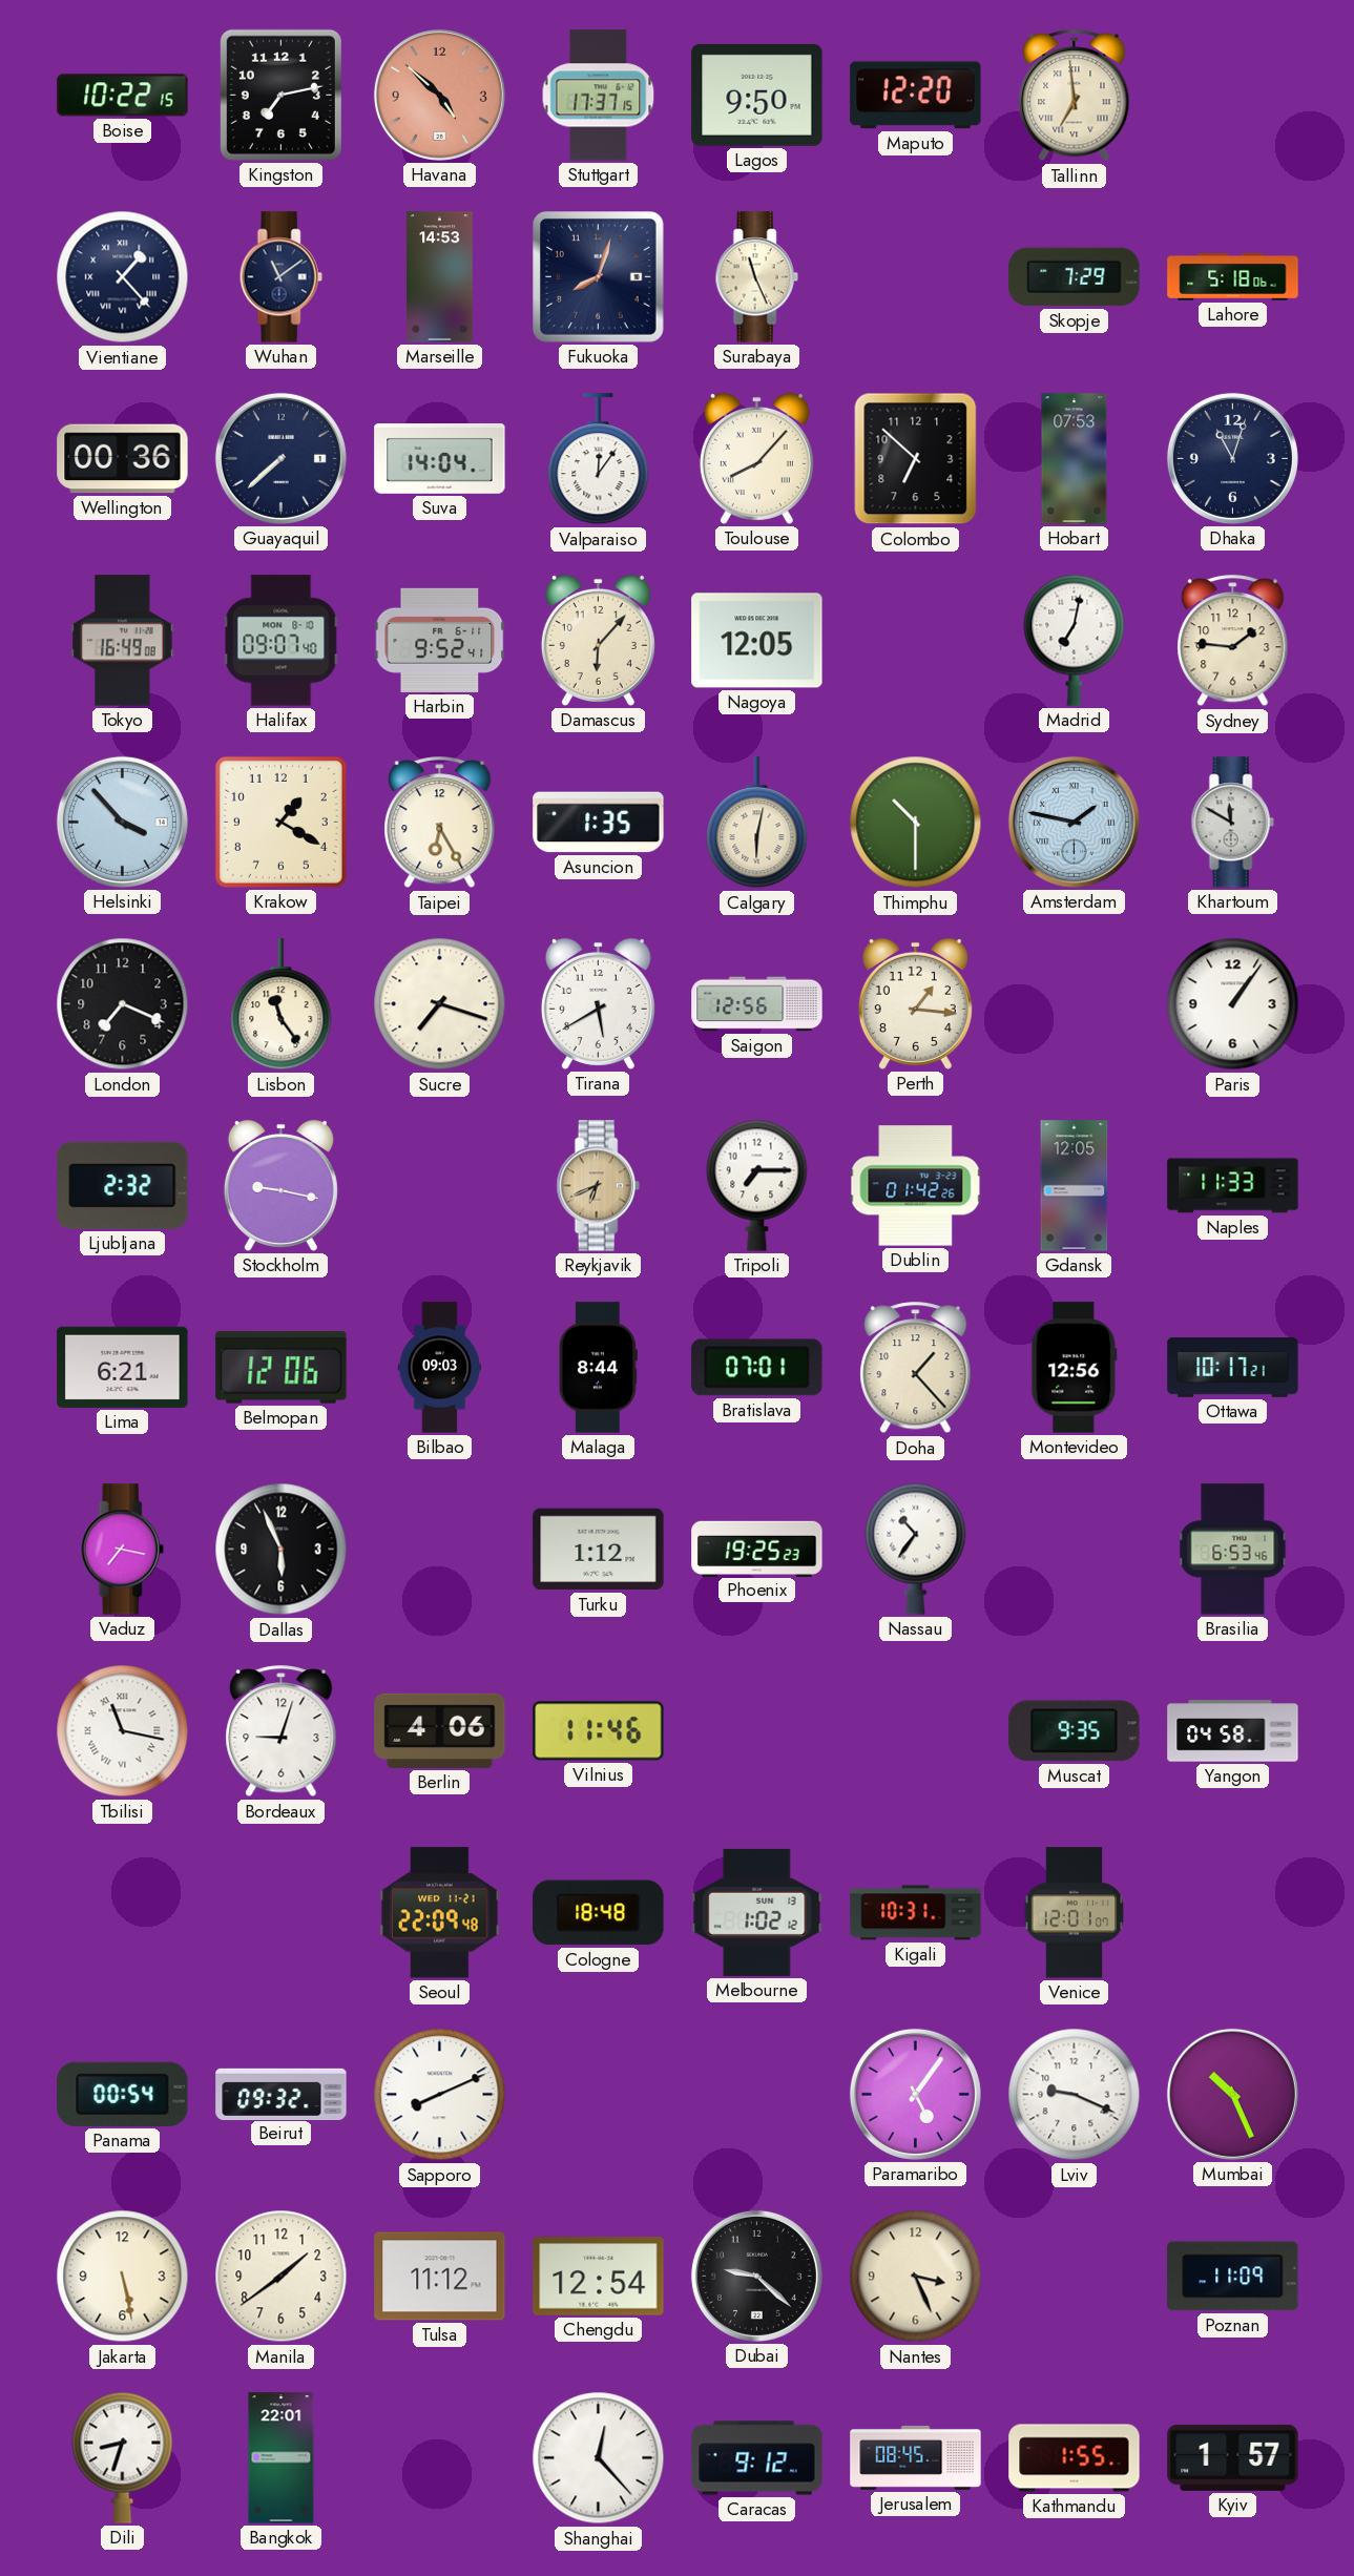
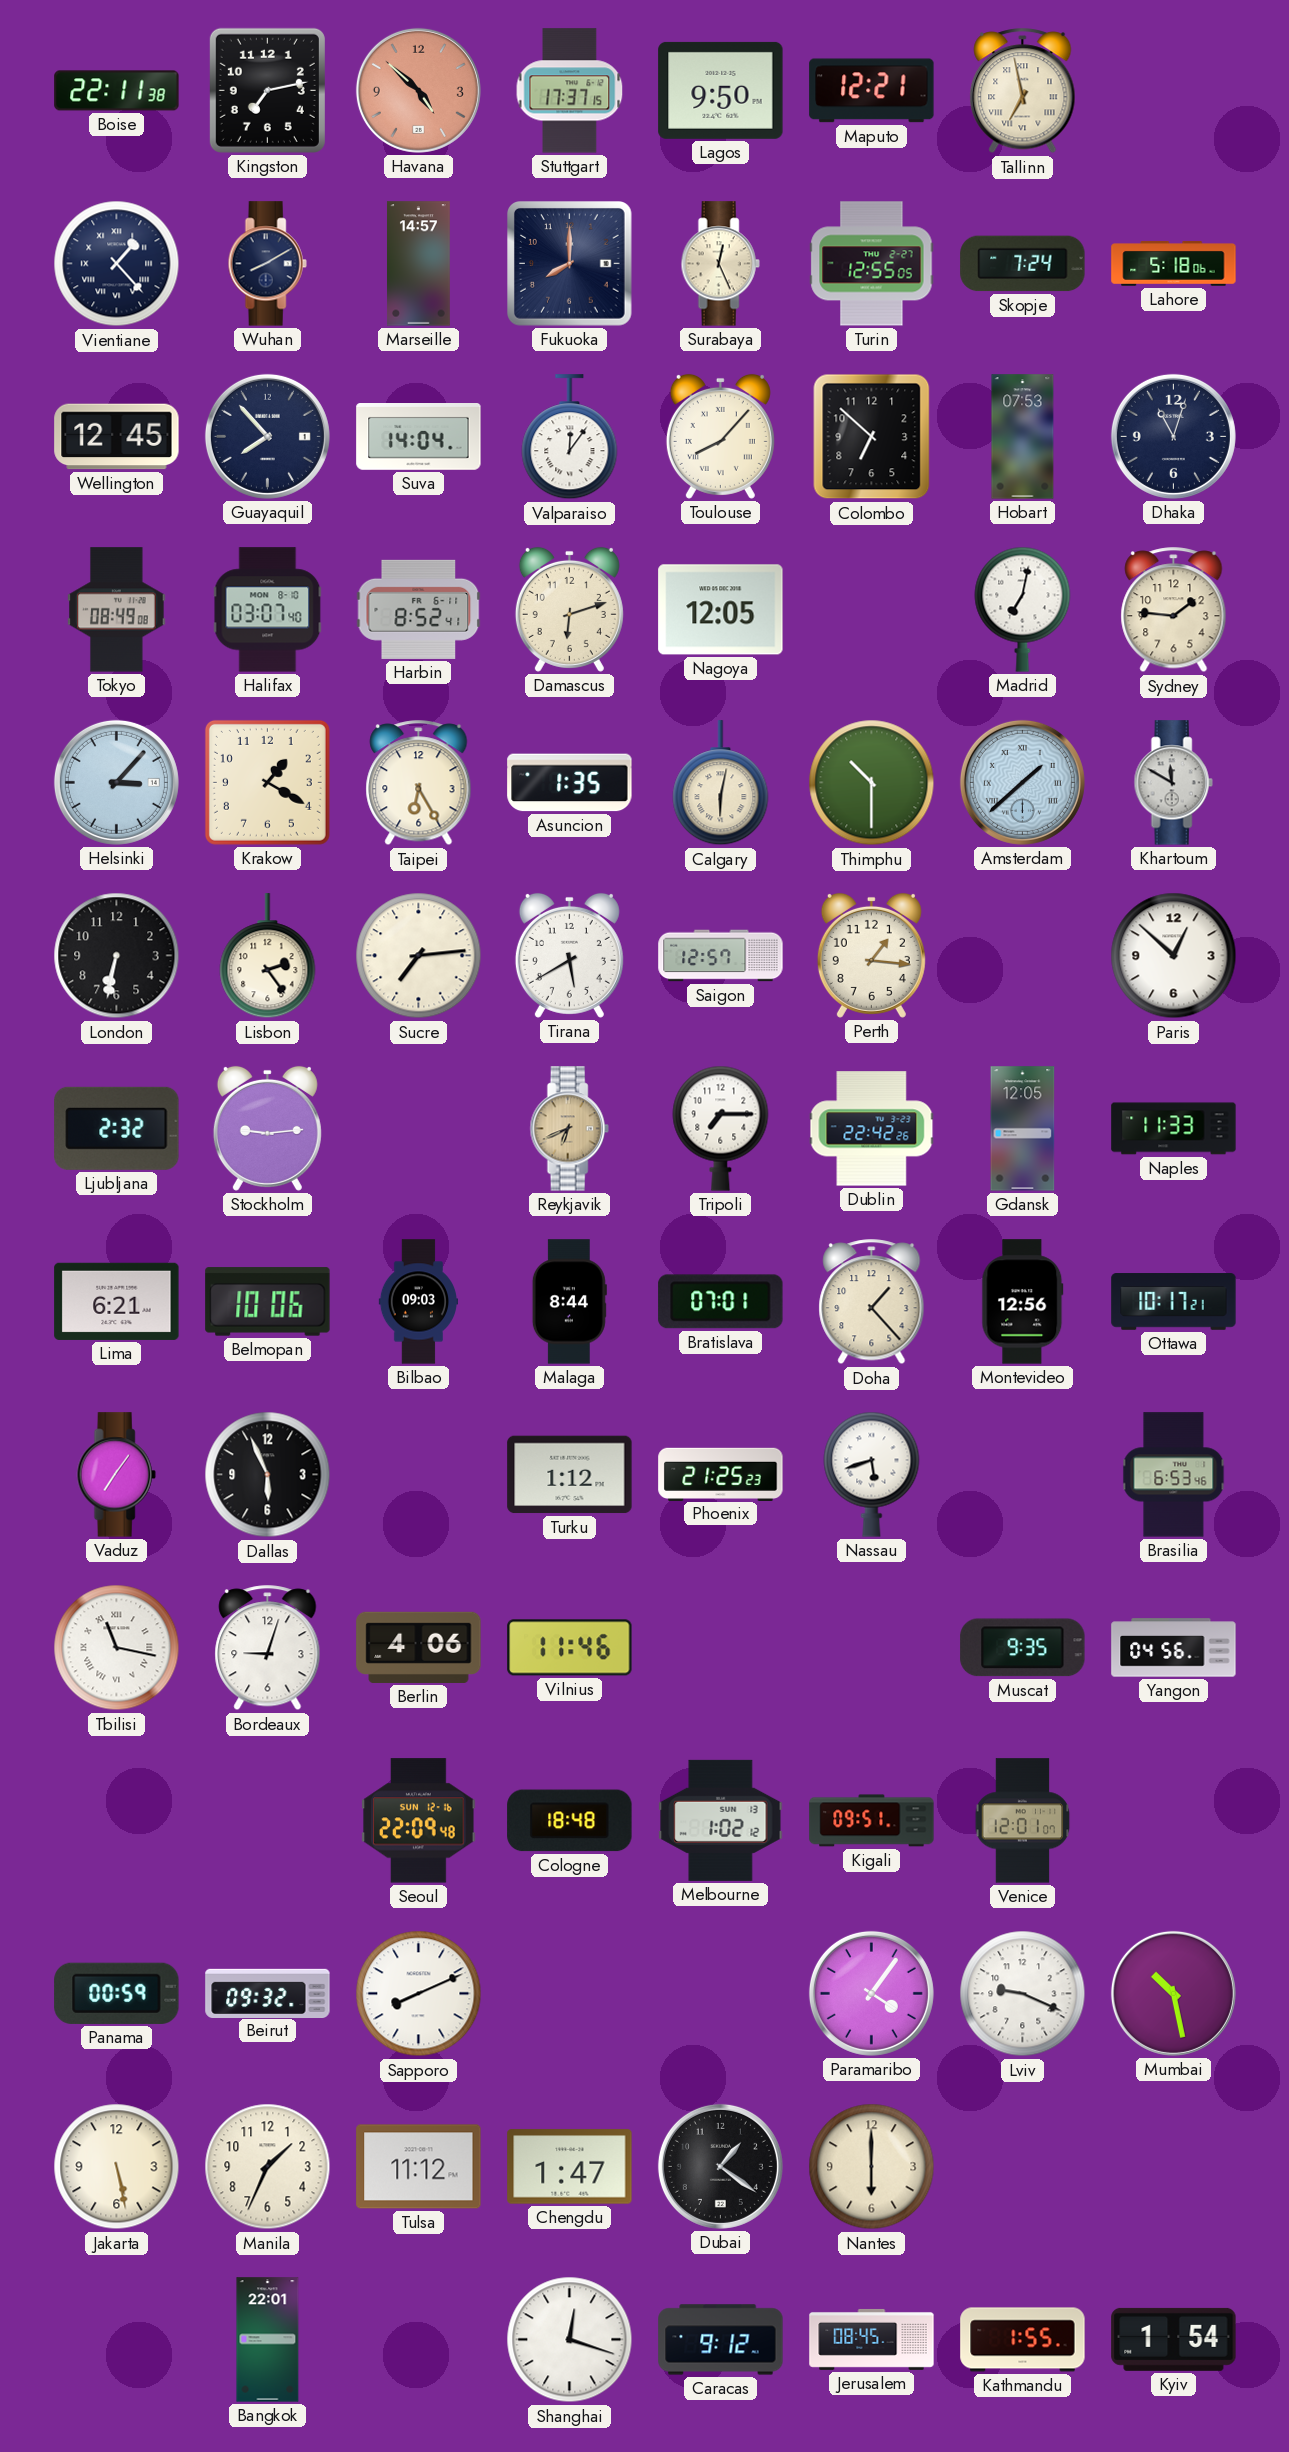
Boise: 10:22 -> 22:11
Maputo: 12:20 -> 12:21
Tallinn: 6:59 -> 6:58
Wuhan: 11:09 -> 8:10
Marseille: 14:53 -> 14:57
Fukuoka: 8:03 -> 8:00
Surabaya: 11:26 -> 12:26
Turin: none -> 12:55
Skopje: 7:29 -> 7:24
Wellington: 00:36 -> 12:45
Guayaquil: 7:38 -> 7:53
Tokyo: 16:49 -> 08:49
Halifax: 09:07 -> 03:07
Harbin: 9:52 -> 8:52
Damascus: 6:07 -> 6:12
Helsinki: 3:53 -> 3:07
Amsterdam: 1:47 -> 1:38
London: 7:19 -> 6:32
Lisbon: 11:24 -> 2:24
Sucre: 7:18 -> 7:14
Saigon: 12:56 -> 12:57
Paris: 1:06 -> 12:52
Stockholm: 9:17 -> 9:14
Dublin: 01:42 -> 22:42
Belmopan: 12:06 -> 10:06
Vaduz: 7:17 -> 7:06
Phoenix: 19:25 -> 21:25
Nassau: 10:36 -> 5:42
Yangon: 04:58 -> 04:56
Seoul date: WED 11-21 -> SUN 12-16
Kigali: 10:31 -> 09:51
Panama: 00:54 -> 00:59
Paramaribo: 5:06 -> 4:06
Mumbai: 10:26 -> 10:28
Manila: 1:39 -> 1:34
Chengdu: 12:54 -> 1:47
Dubai: 9:22 -> 1:21
Nantes: 3:26 -> 6:00
Poznan: 11:09 -> none
Dili: 8:33 -> none
Shanghai: 12:23 -> 12:18
Kyiv: 1:57 -> 1:54
